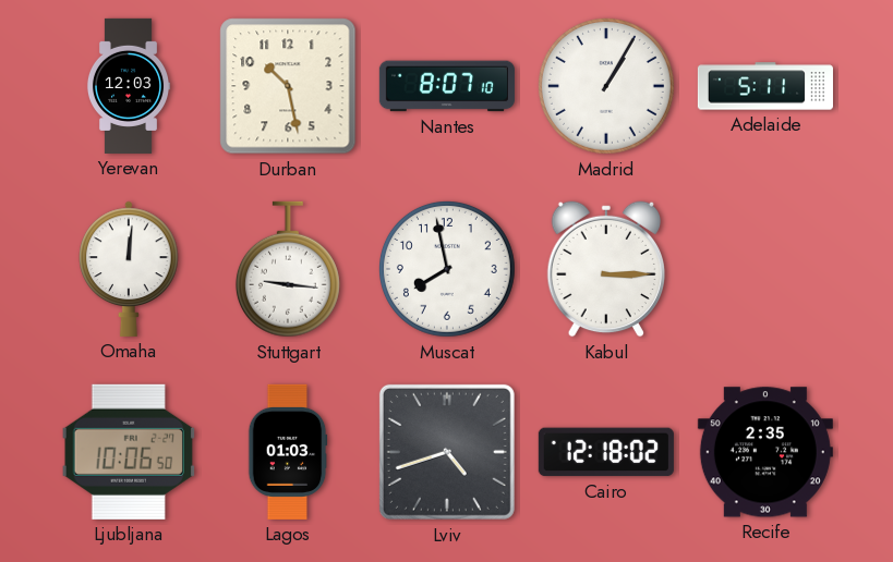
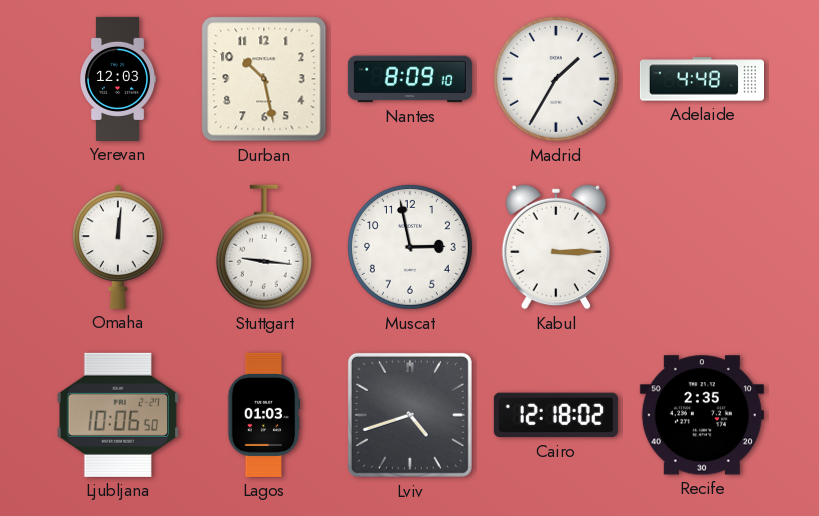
Nantes: 8:07 -> 8:09
Madrid: 1:05 -> 1:35
Adelaide: 5:11 -> 4:48
Muscat: 7:58 -> 2:58
